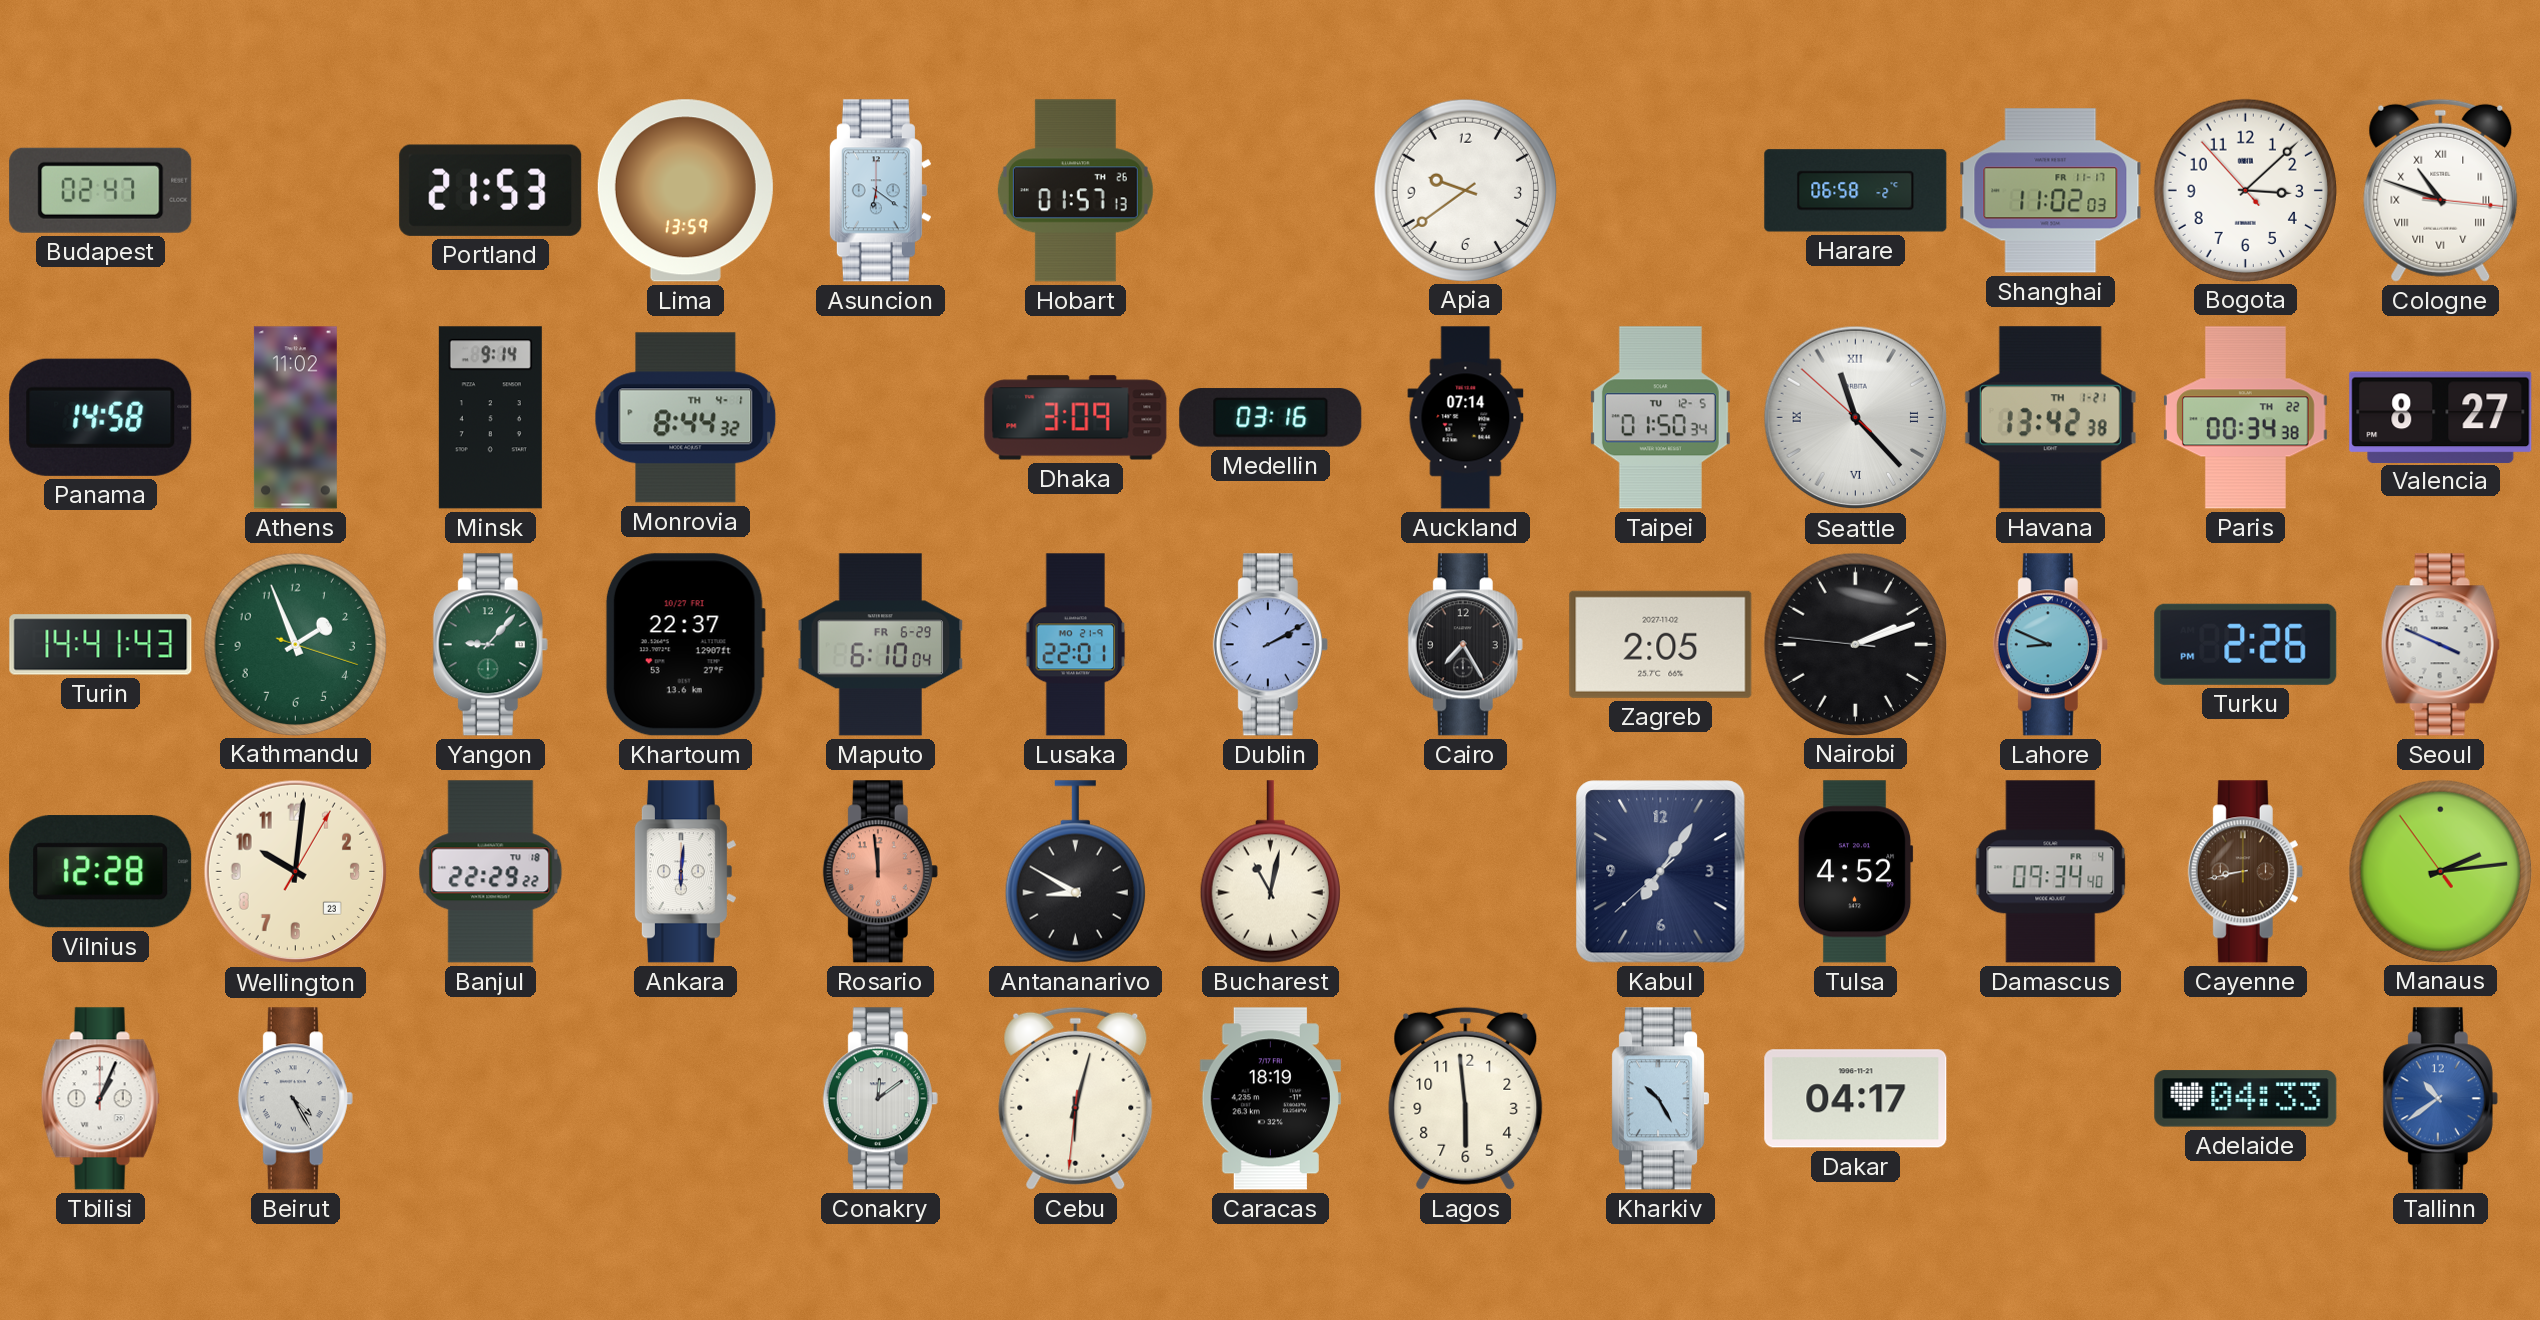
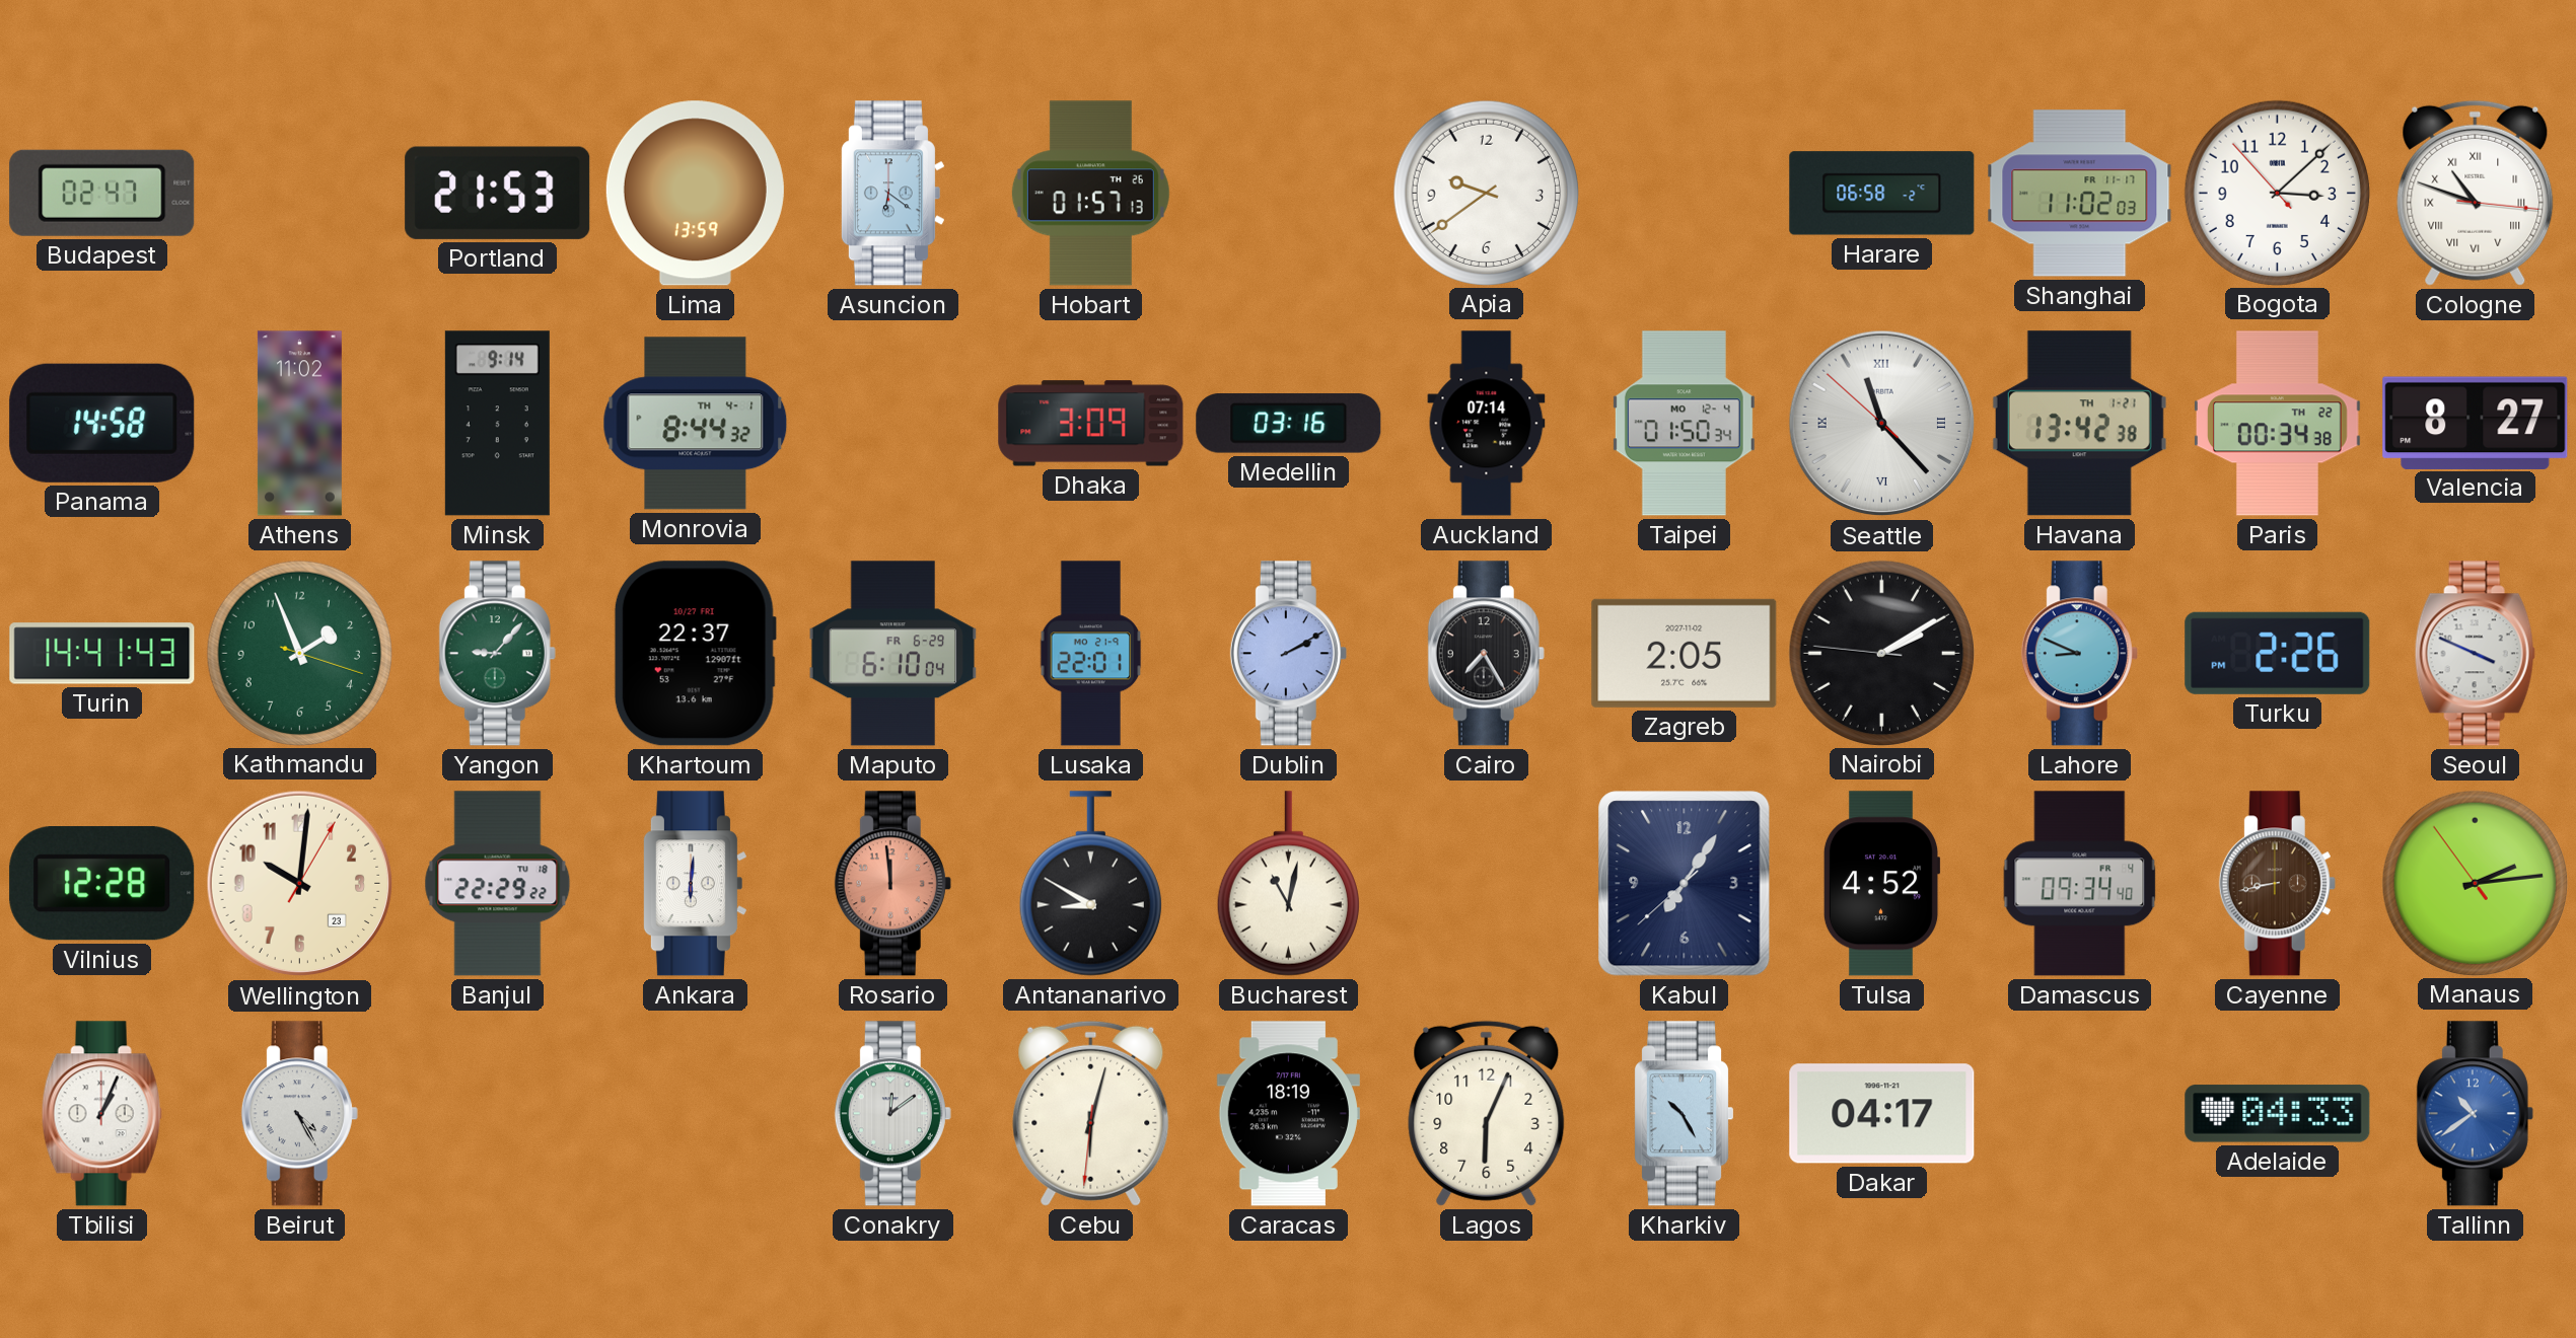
Taipei date: TU 12-5 -> MO 12-4
Nairobi: 2:11 -> 2:09
Lagos: 5:59 -> 6:04
